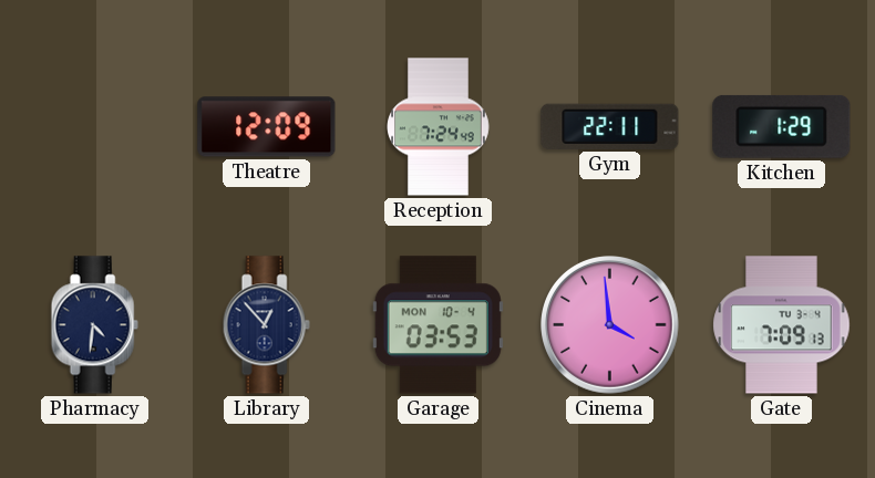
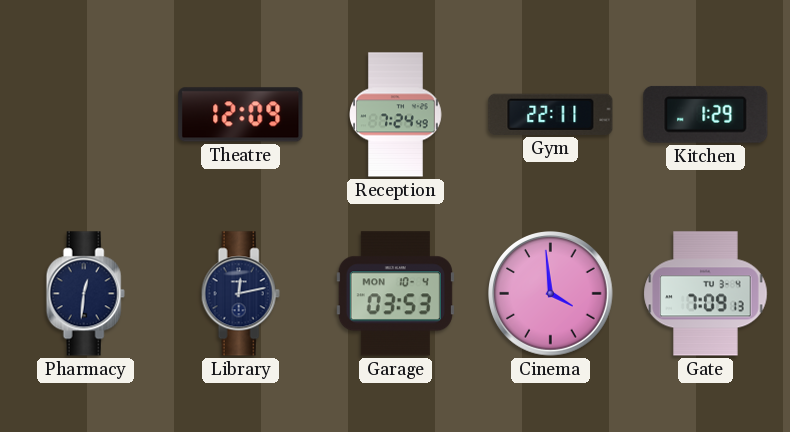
Pharmacy: 4:31 -> 12:31
Library: 12:53 -> 12:13
